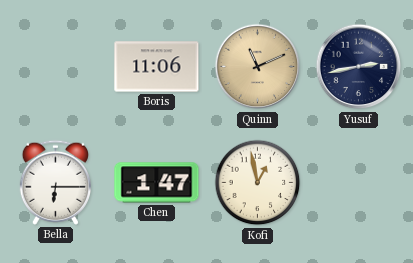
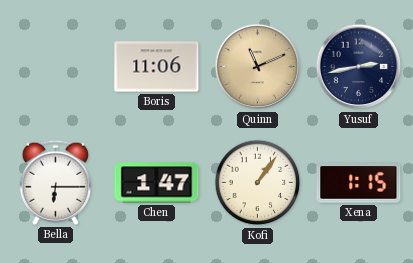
Kofi: 12:58 -> 1:06
Xena: none -> 1:15
